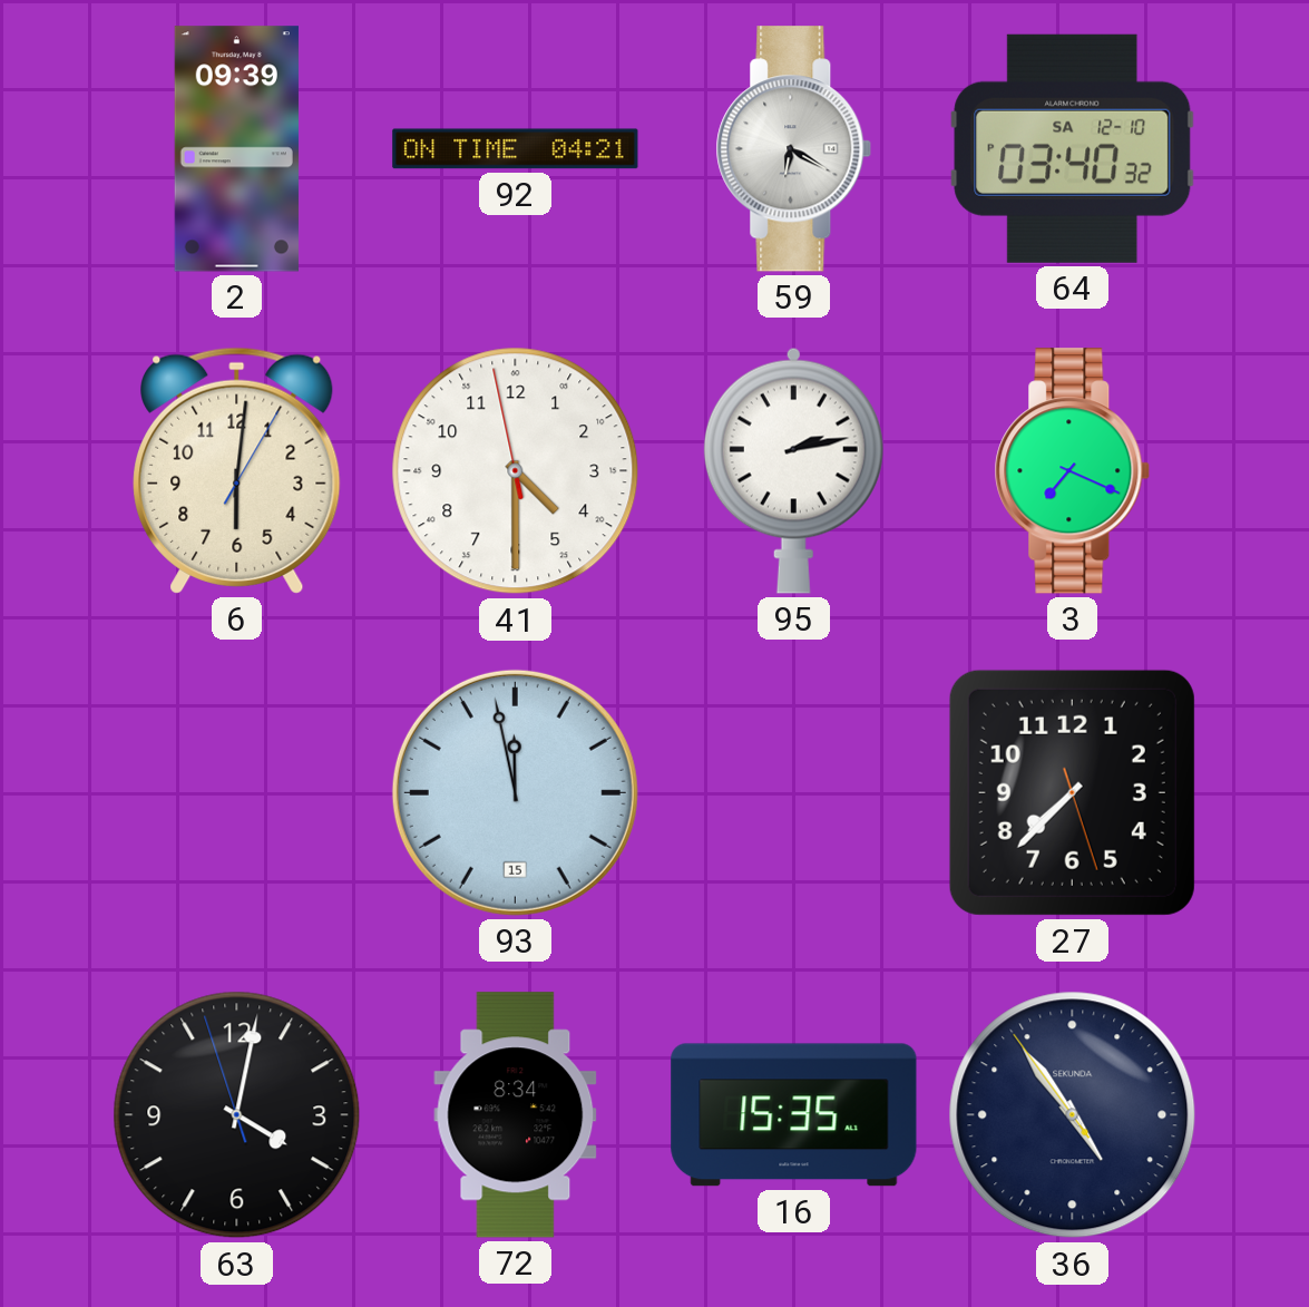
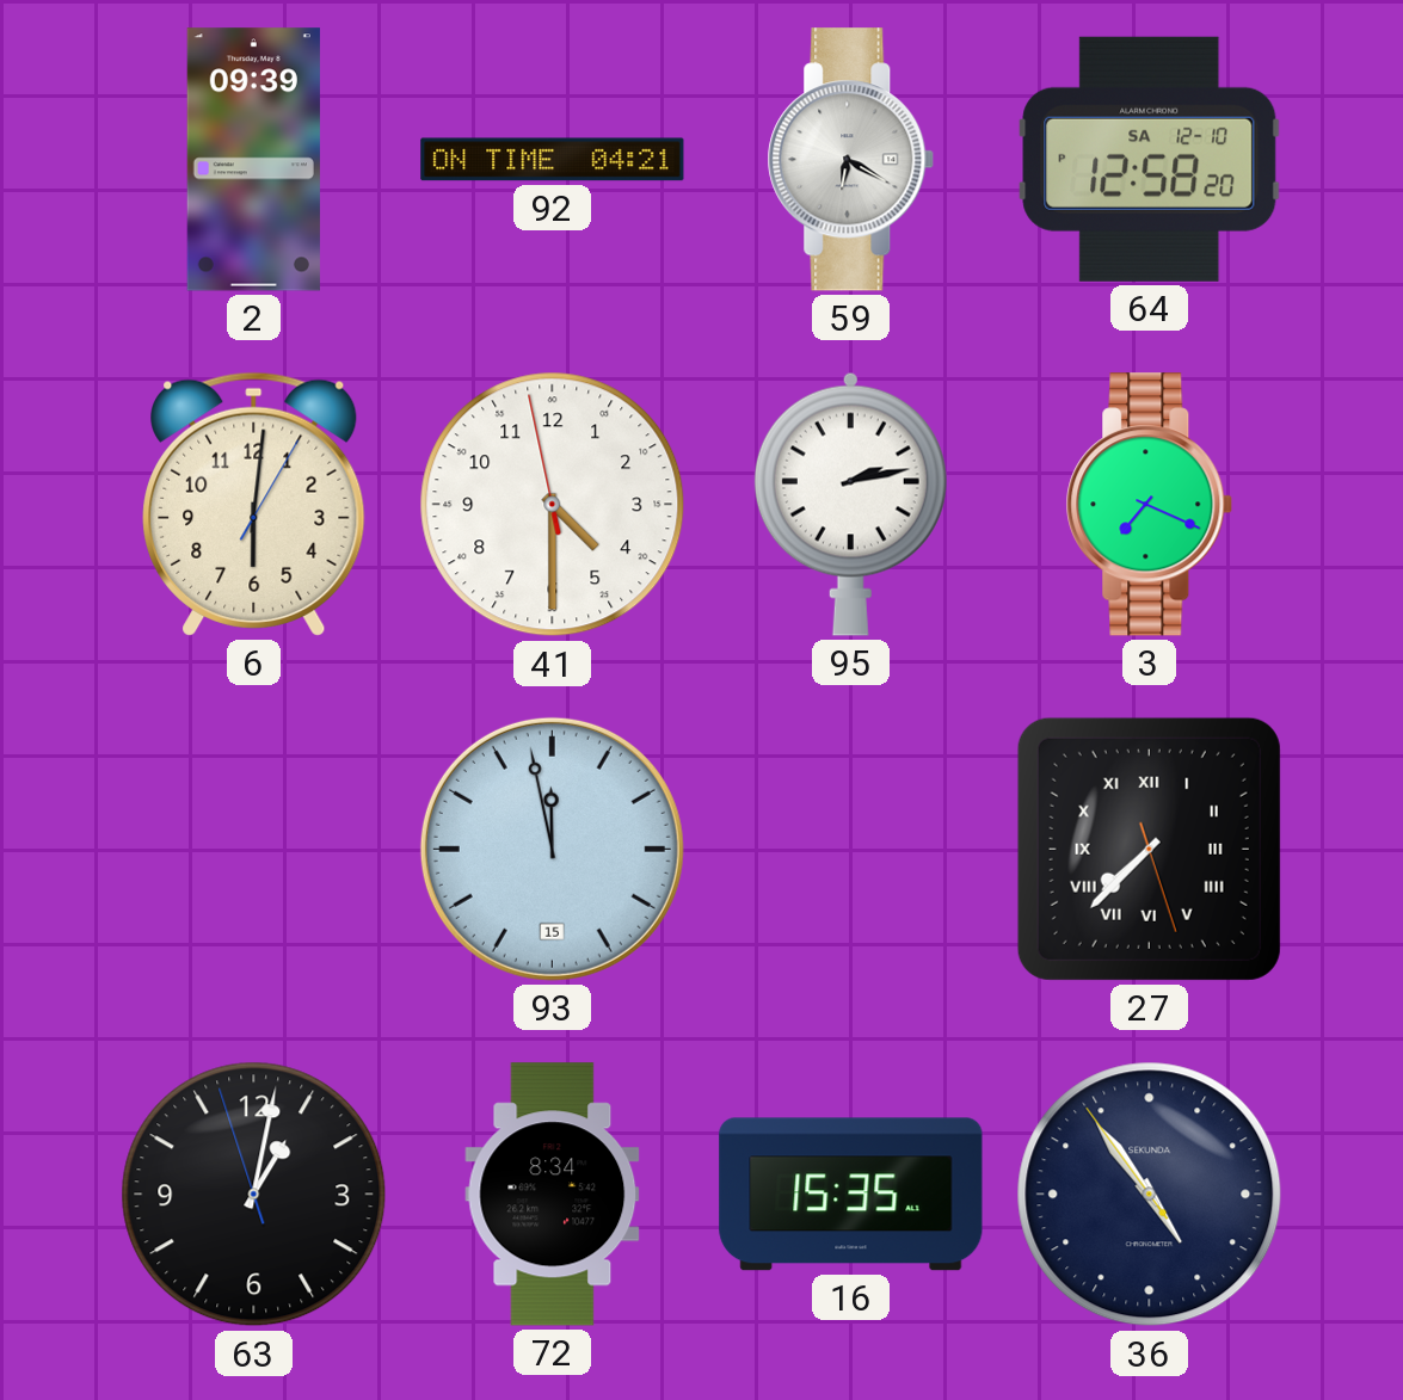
64: 03:40 -> 12:58
27 numerals: Arabic -> Roman
63: 4:01 -> 1:01
